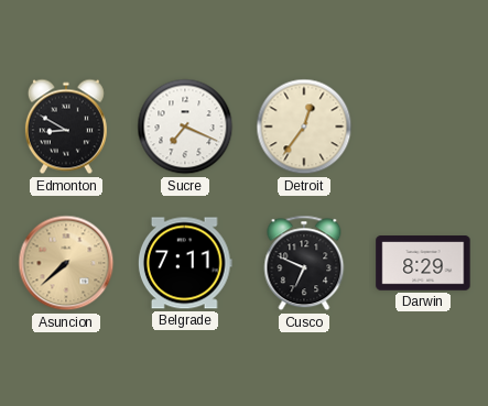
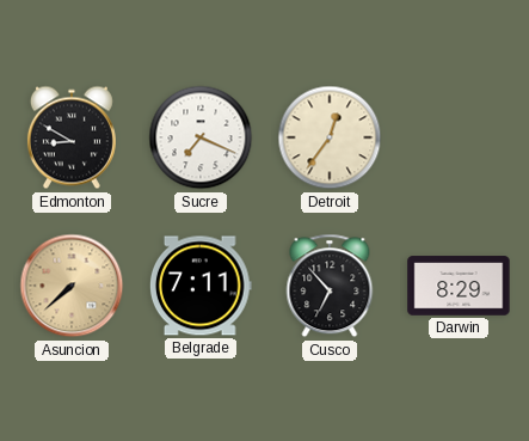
Cusco: 6:49 -> 6:53
